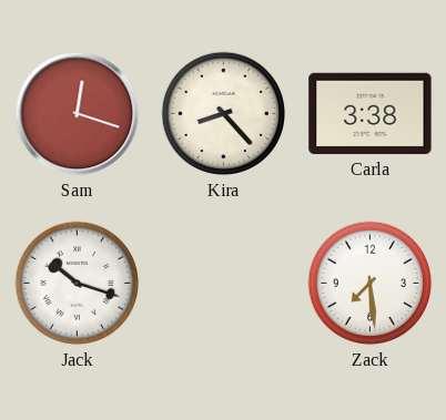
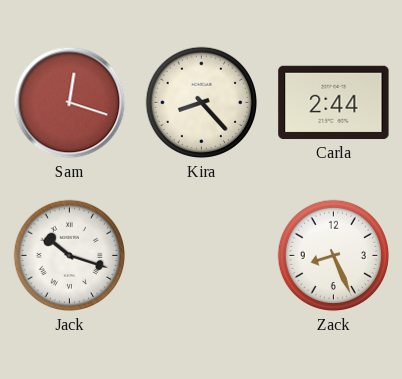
Carla: 3:38 -> 2:44
Zack: 7:29 -> 8:26
